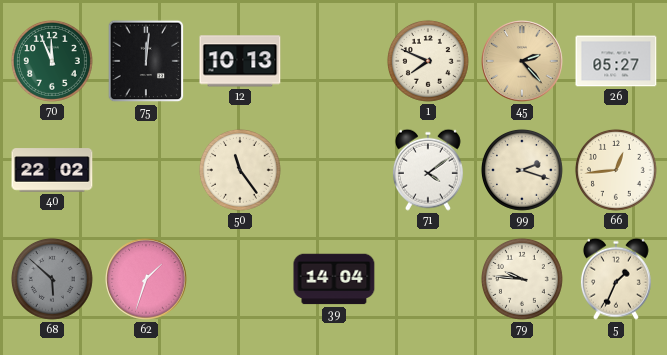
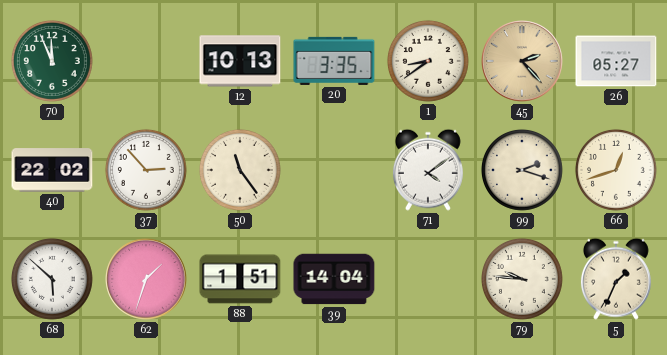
75: 12:01 -> none
20: none -> 3:35
1: 7:49 -> 8:39
37: none -> 2:53
66: 12:44 -> 12:42
68 dial: grey -> white
88: none -> 1:51
